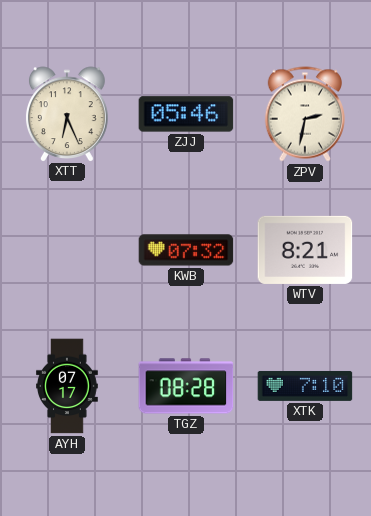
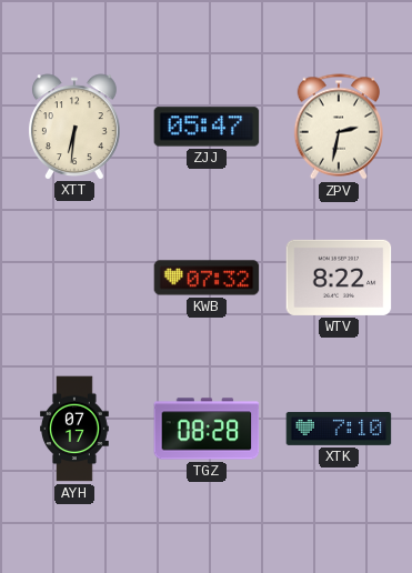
XTT: 6:26 -> 6:31
ZJJ: 05:46 -> 05:47
WTV: 8:21 -> 8:22
